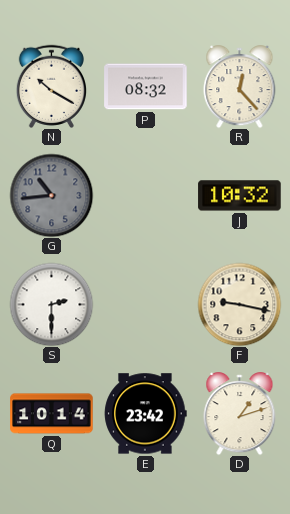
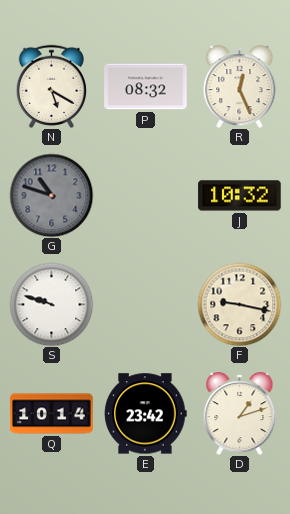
N: 10:20 -> 5:20
R: 12:23 -> 12:26
G: 10:44 -> 10:48
S: 2:30 -> 9:48
